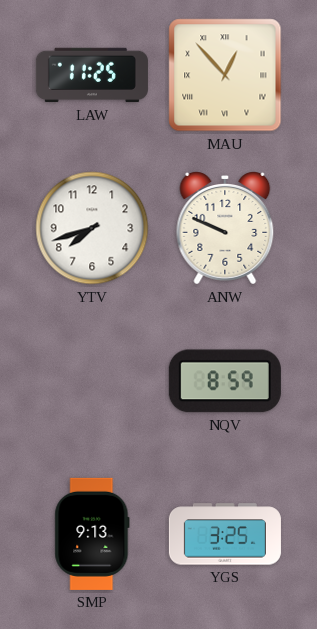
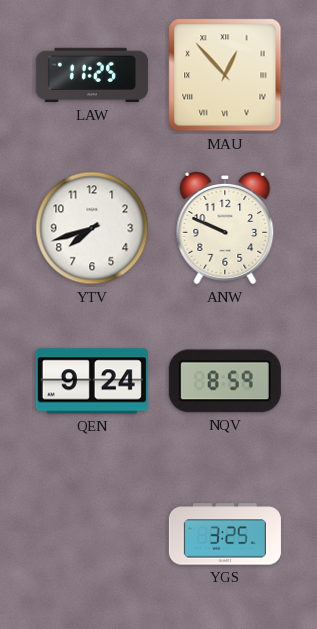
QEN: none -> 9:24
SMP: 9:13 -> none
